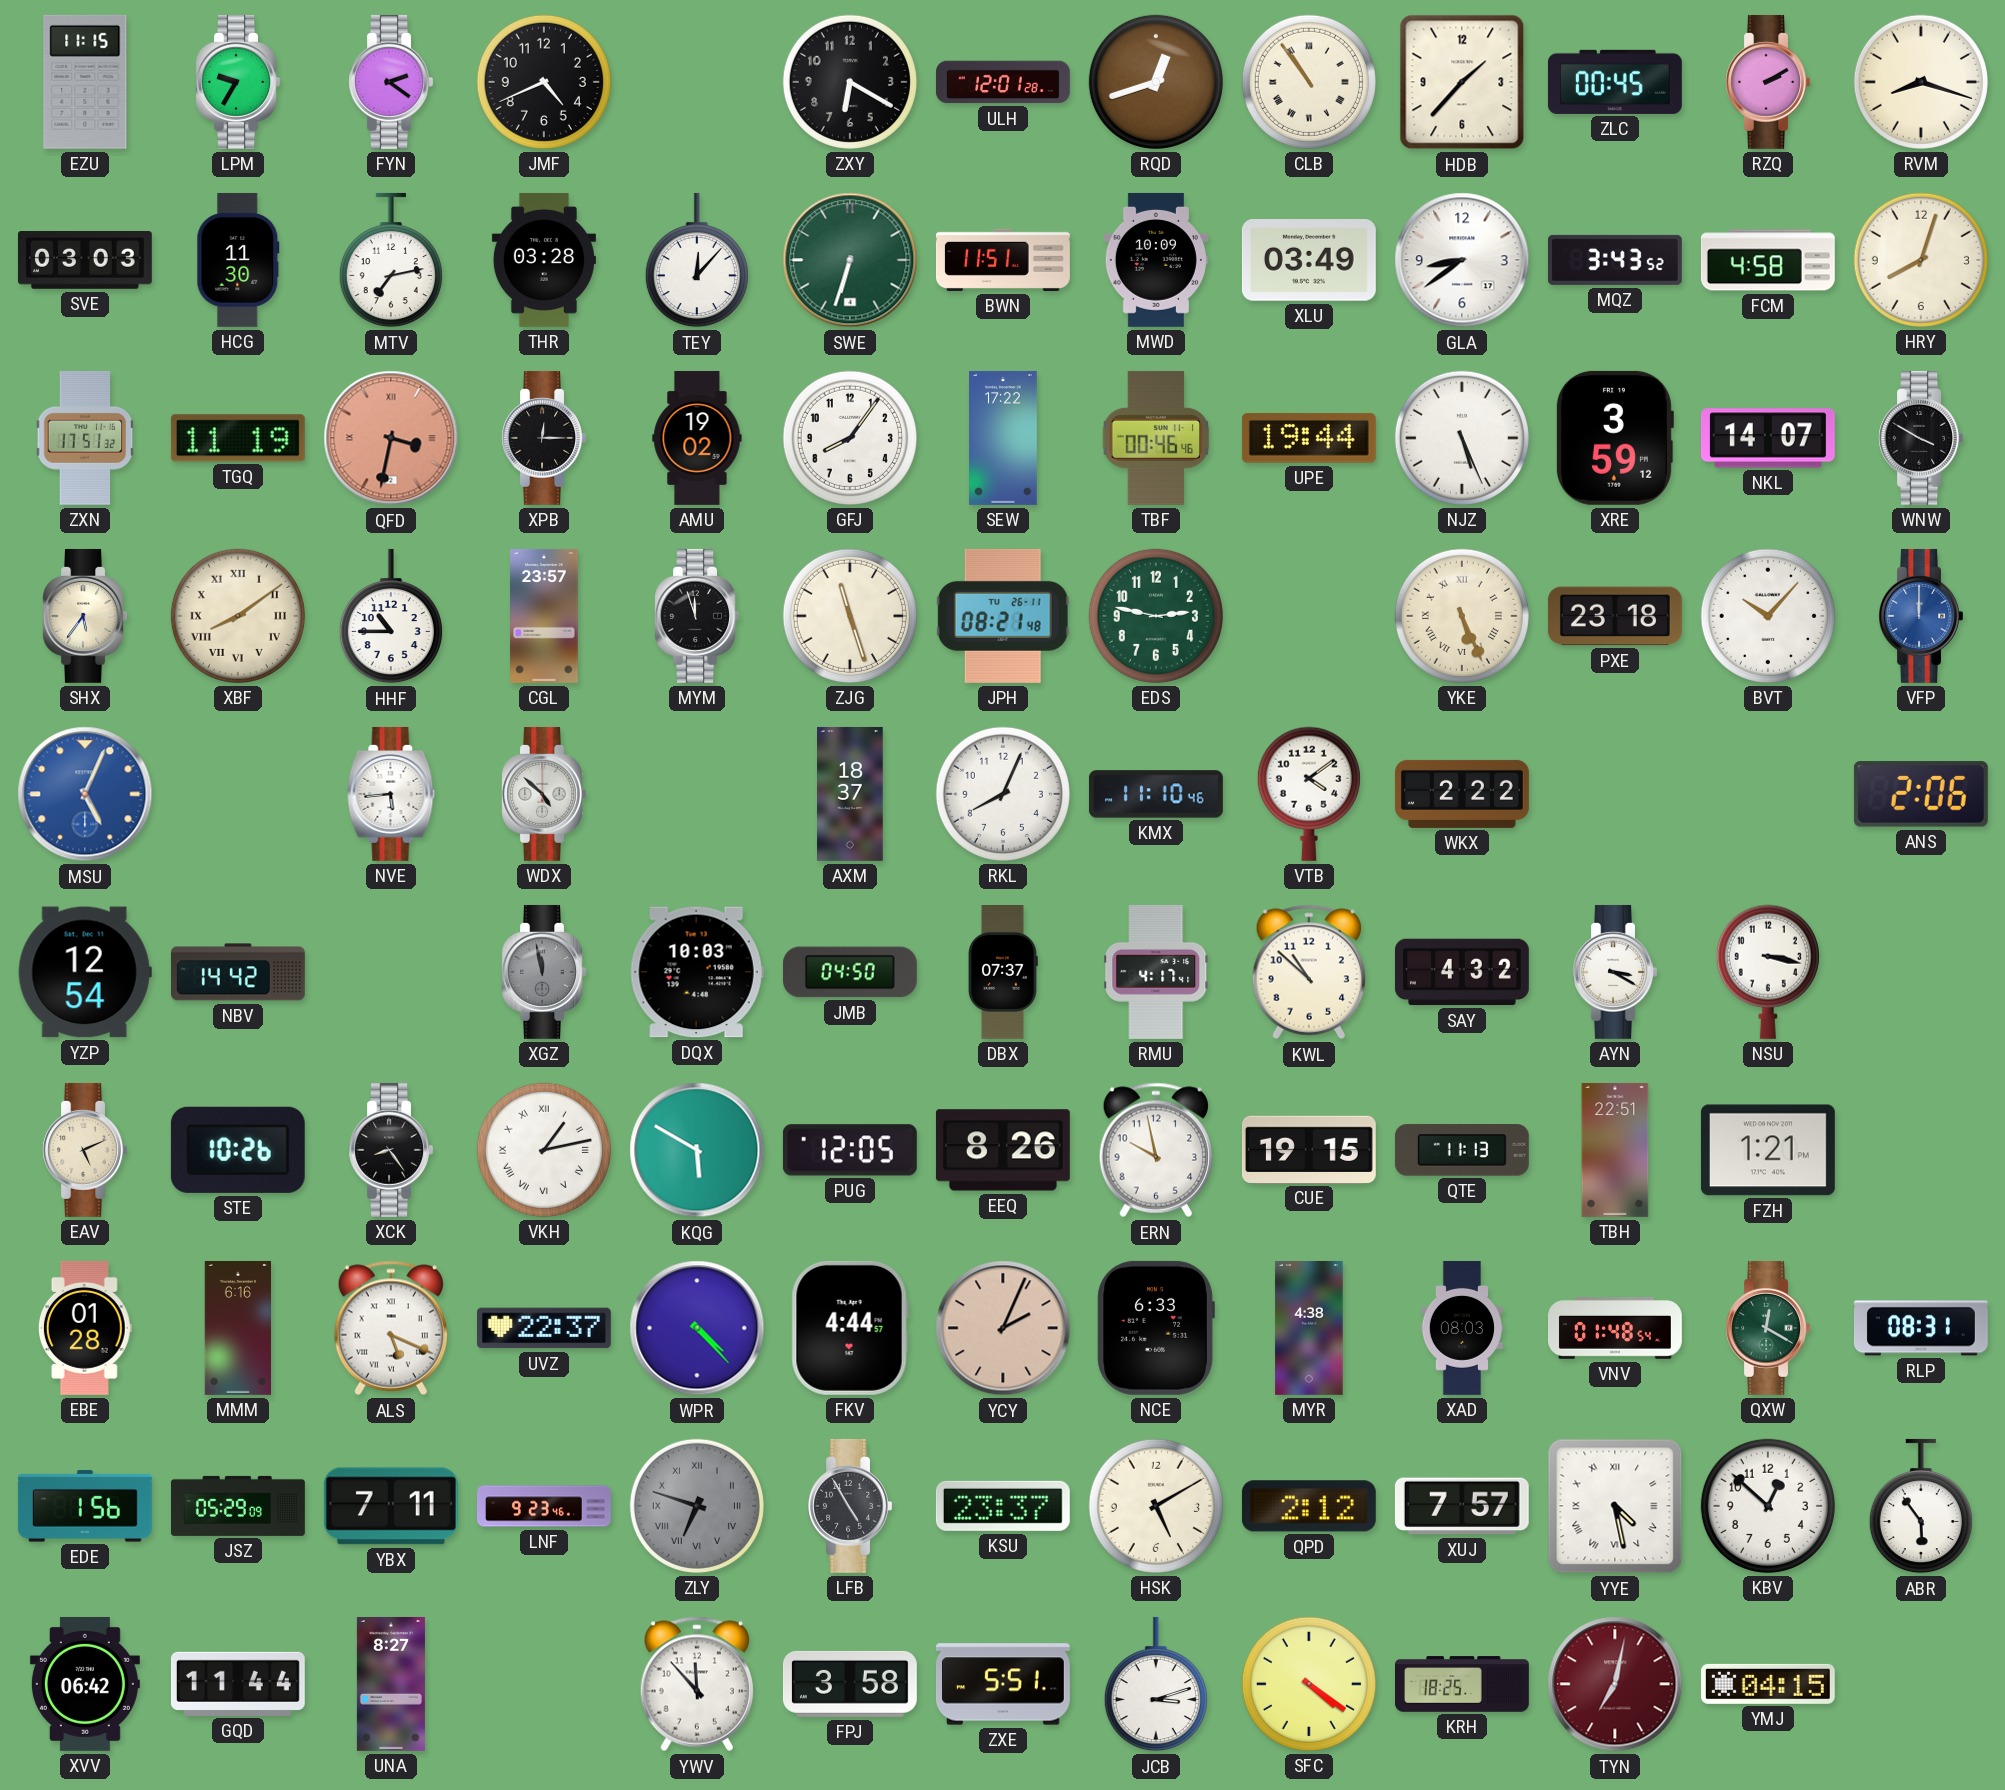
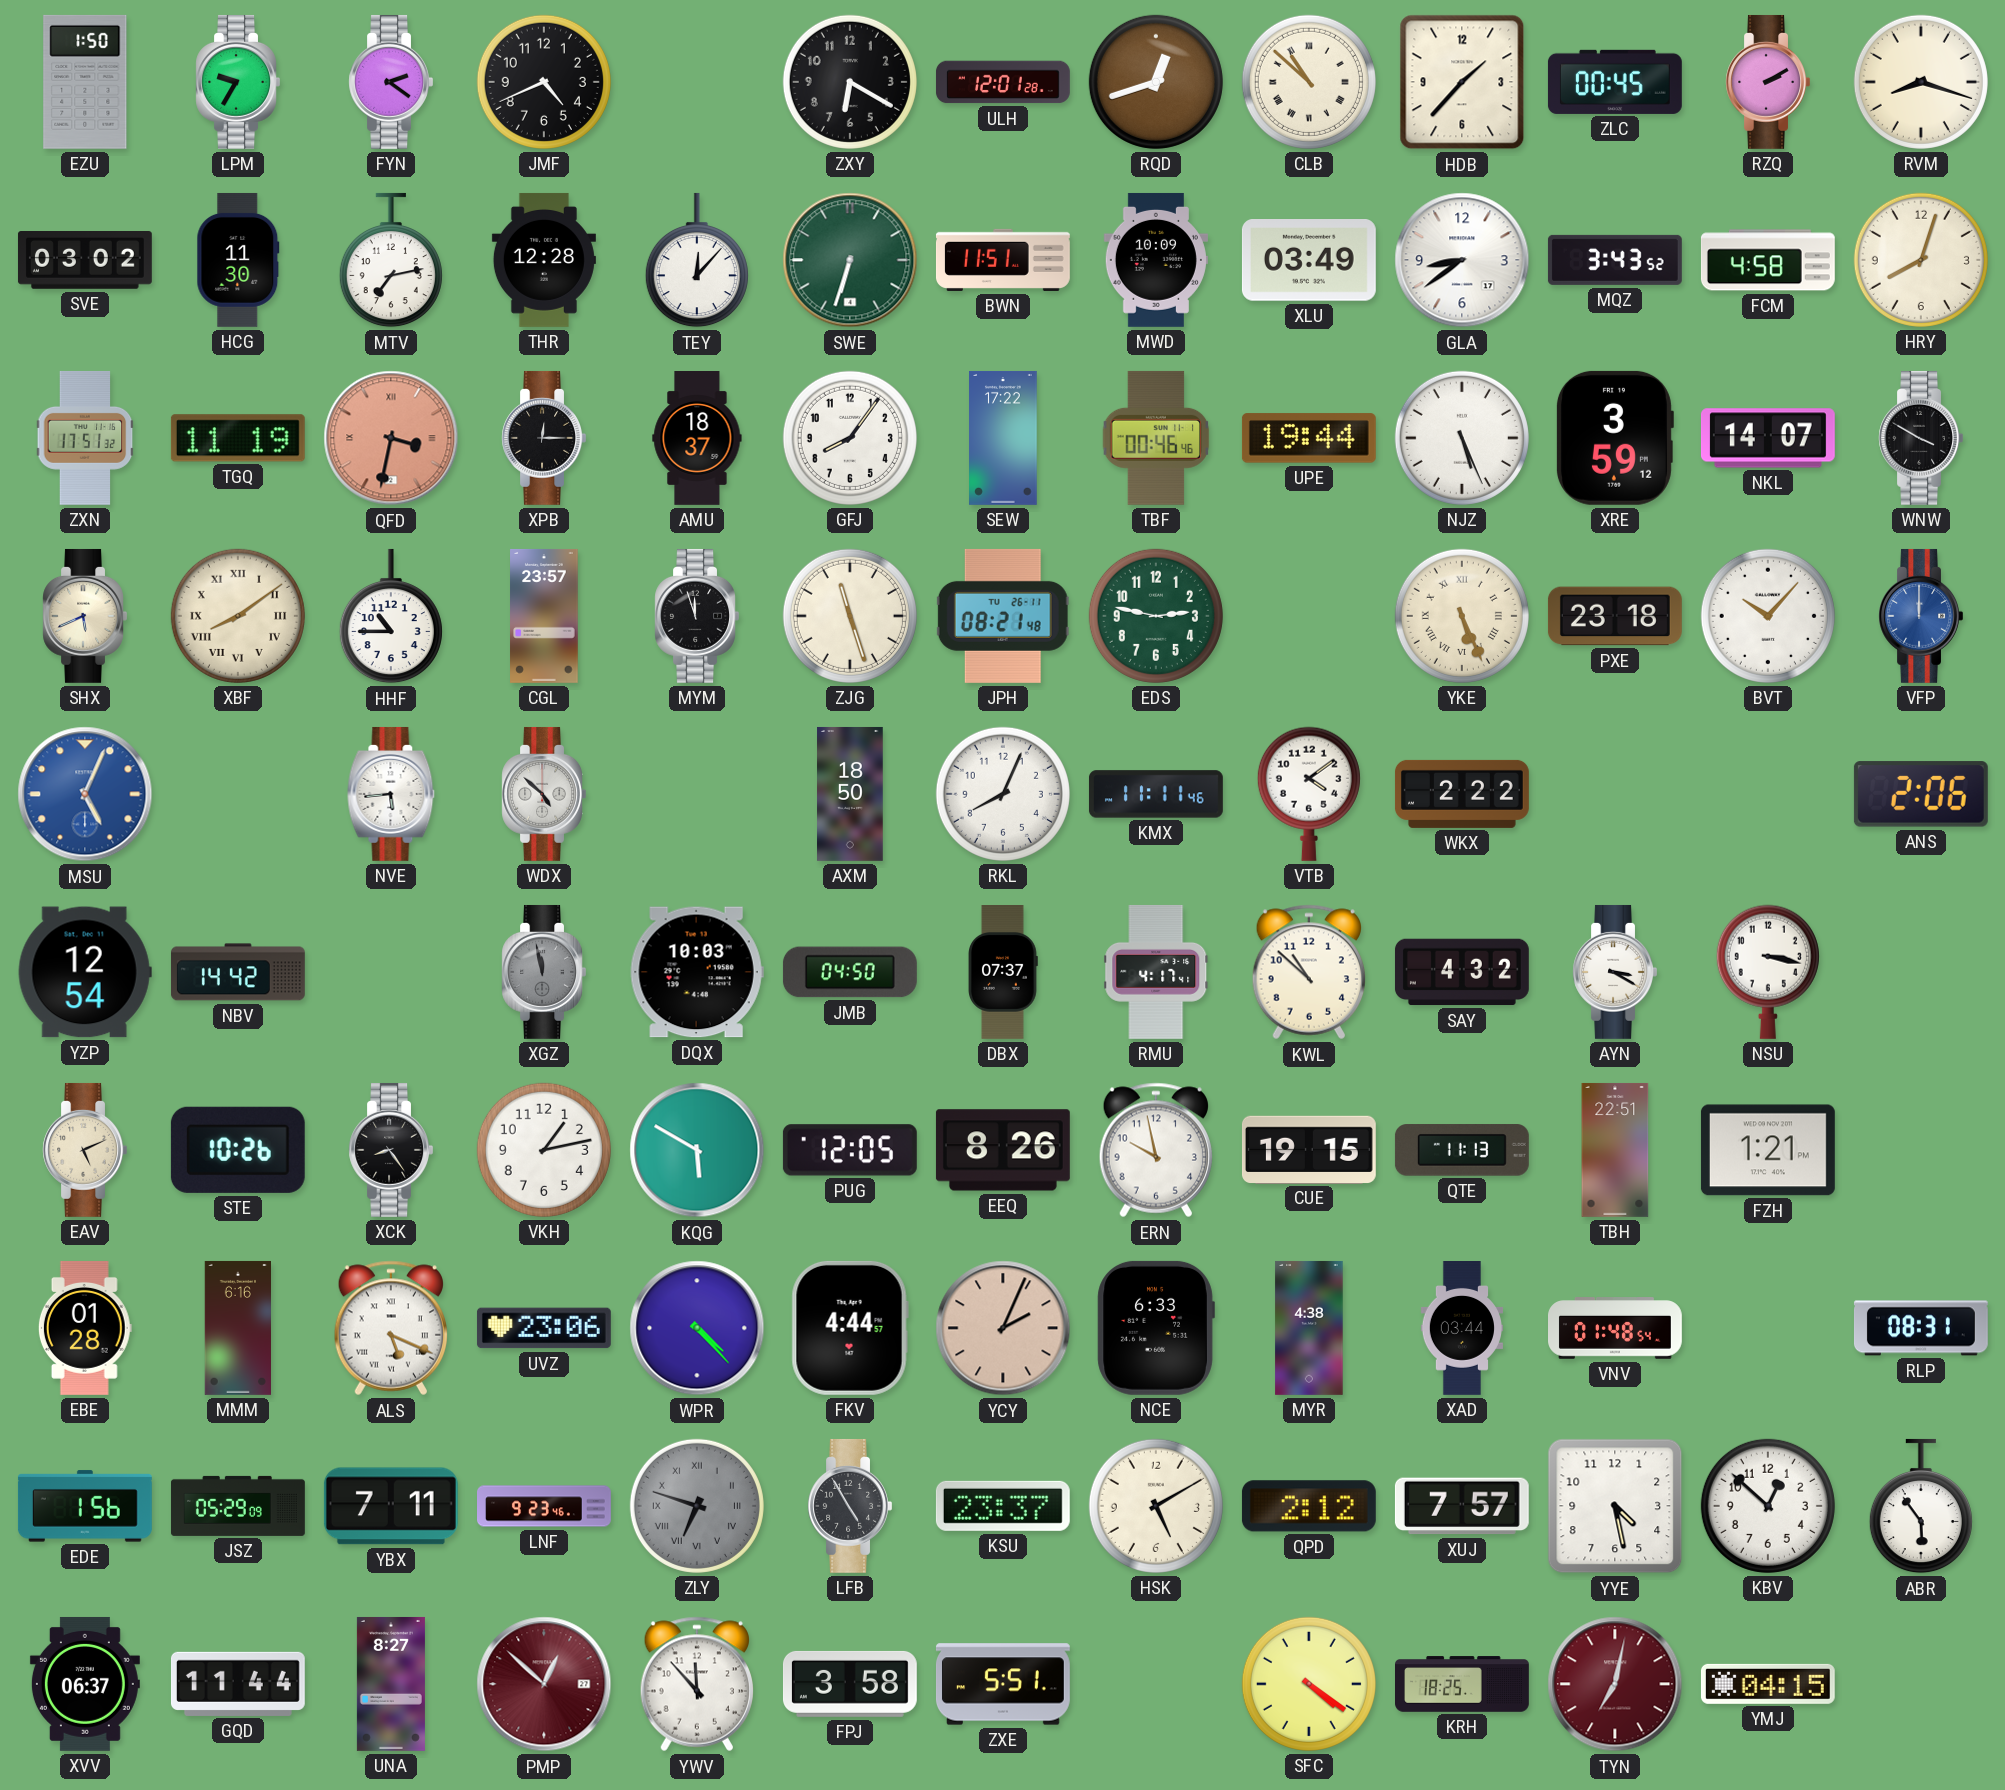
EZU: 11:15 -> 1:50
CLB: 10:54 -> 10:52
SVE: 03:03 -> 03:02
THR: 03:28 -> 12:28
AMU: 19:02 -> 18:37
SHX: 5:36 -> 5:41
AXM: 18:37 -> 18:50
KMX: 11:10 -> 11:11
VKH numerals: Roman -> Arabic
UVZ: 22:37 -> 23:06
XAD: 08:03 -> 03:44
QXW: 12:20 -> none
YYE numerals: Roman -> Arabic
XVV: 06:42 -> 06:37
PMP: none -> 12:52
JCB: 3:12 -> none
